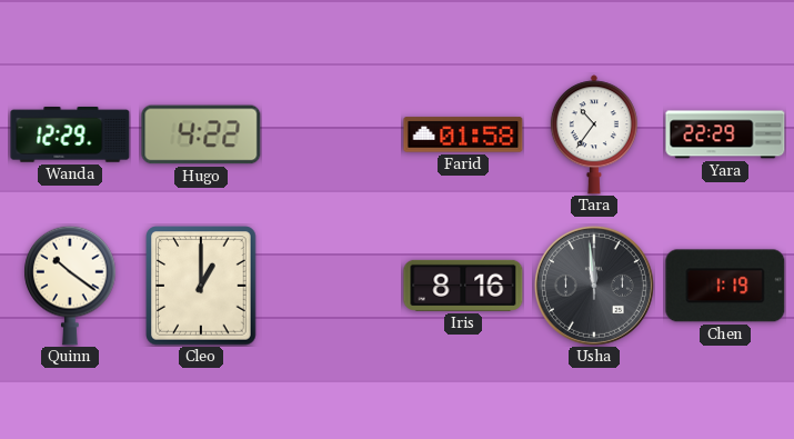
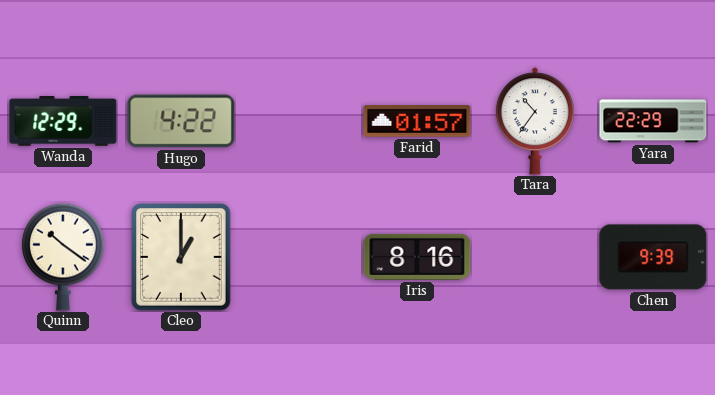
Farid: 01:58 -> 01:57
Usha: 11:59 -> none
Chen: 1:19 -> 9:39
